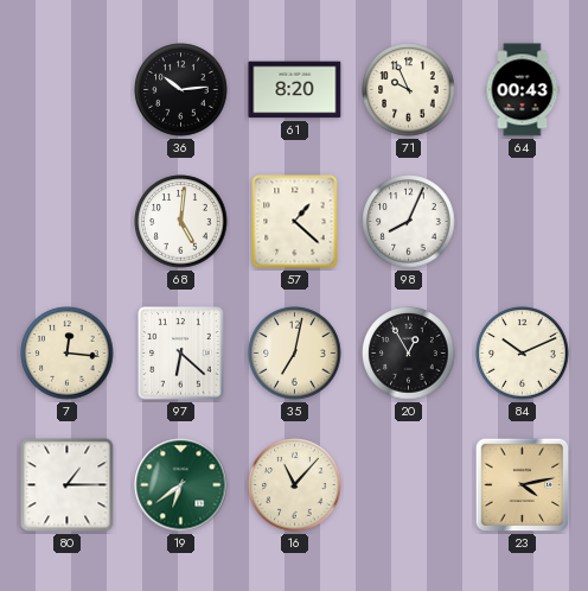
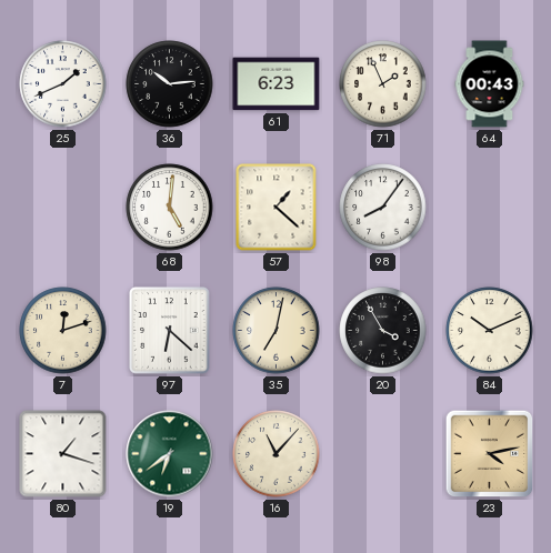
25: none -> 1:41
61: 8:20 -> 6:23
71: 9:56 -> 1:56
98: 8:04 -> 8:06
7: 12:16 -> 12:12
20: 12:55 -> 3:55
80: 1:15 -> 1:18
